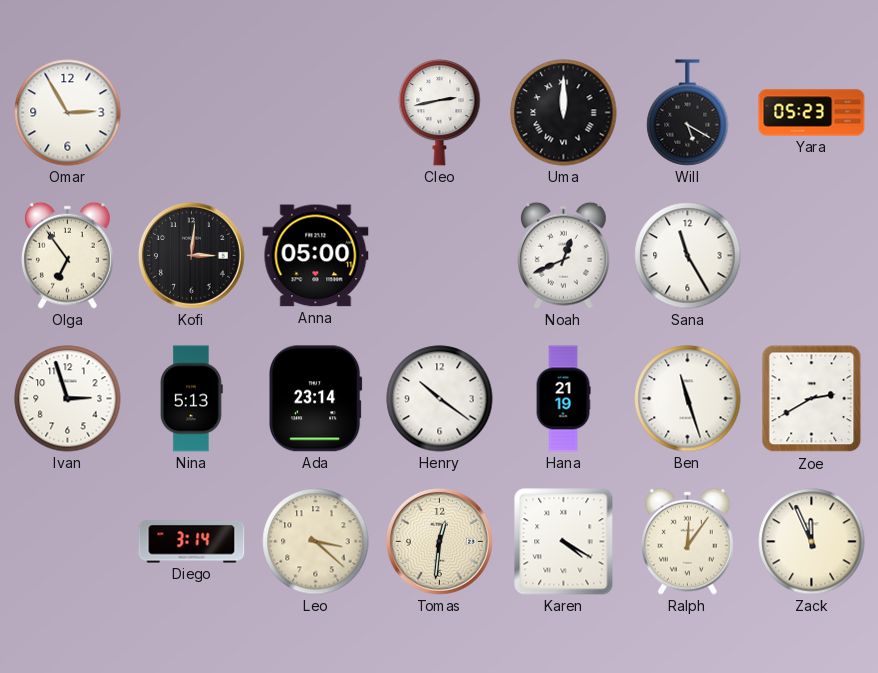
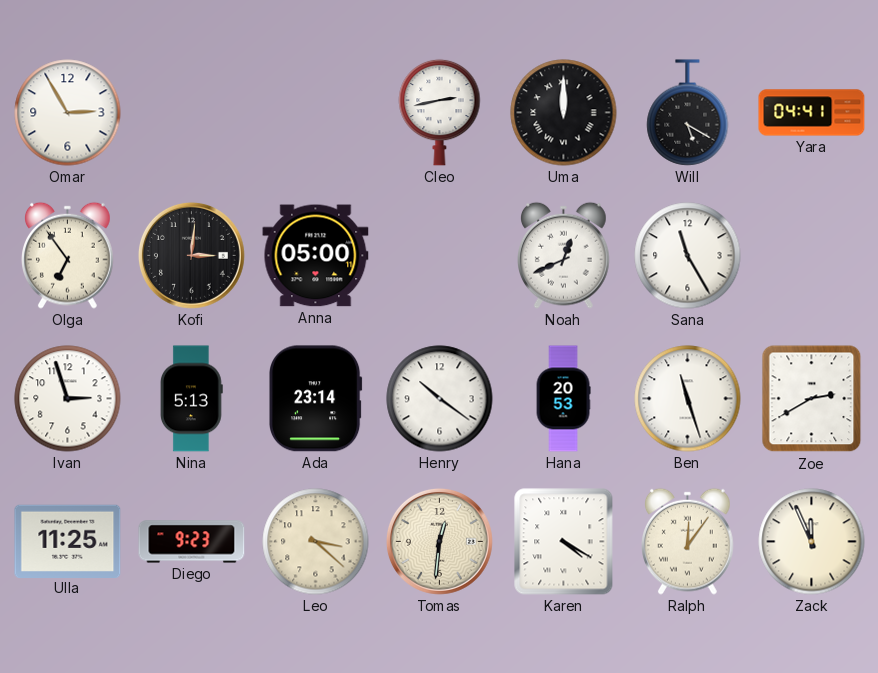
Yara: 05:23 -> 04:41
Hana: 21:19 -> 20:53
Ulla: none -> 11:25
Diego: 3:14 -> 9:23
